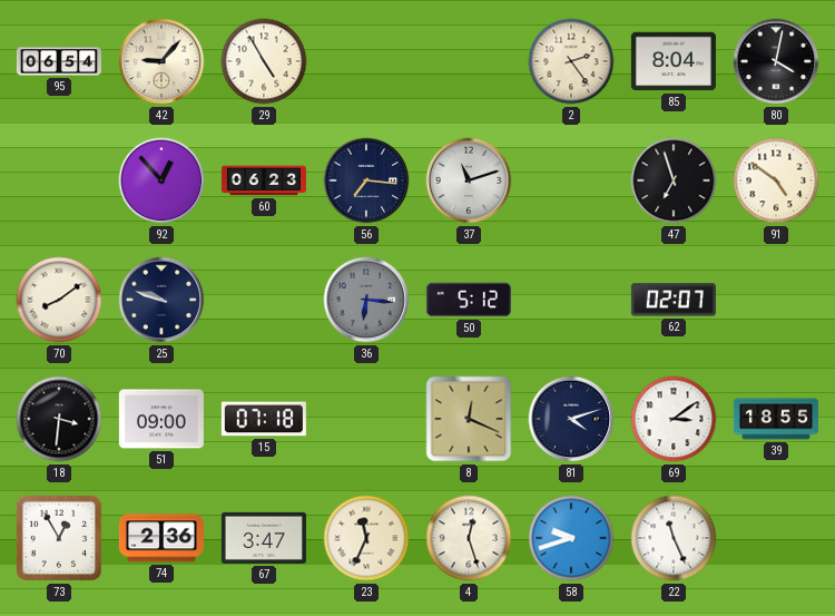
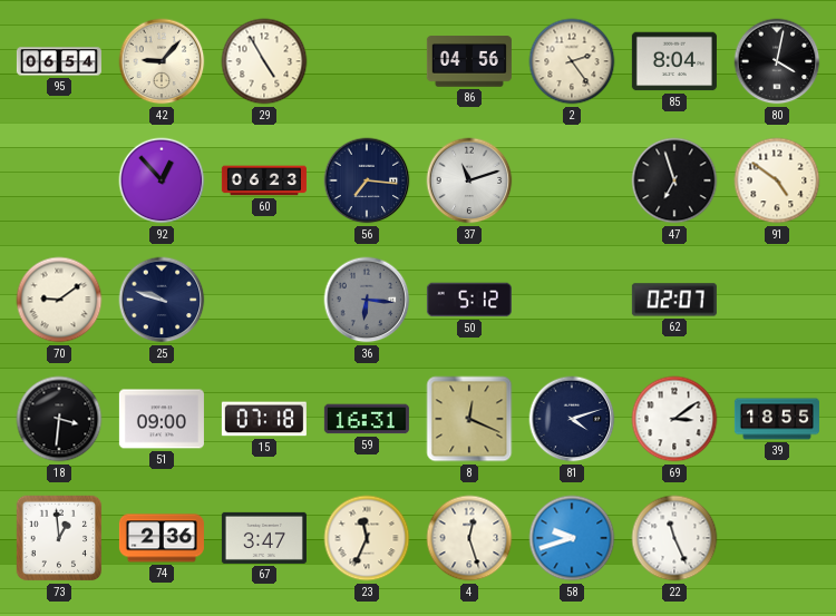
86: none -> 04:56
70: 8:09 -> 9:09
59: none -> 16:31
73: 12:55 -> 12:59
